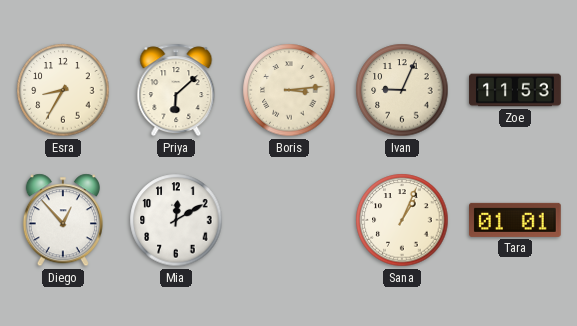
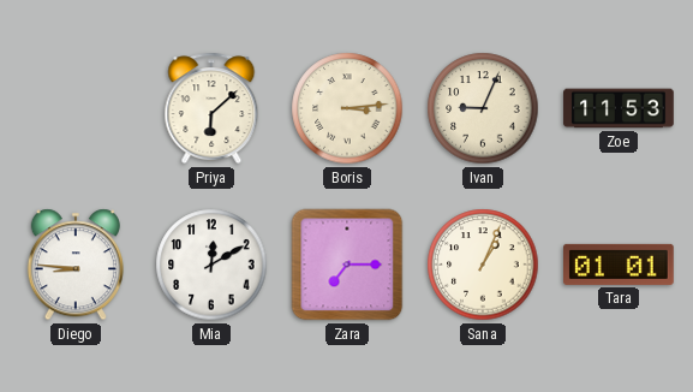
Esra: 8:35 -> none
Diego: 12:53 -> 8:46
Zara: none -> 7:15
